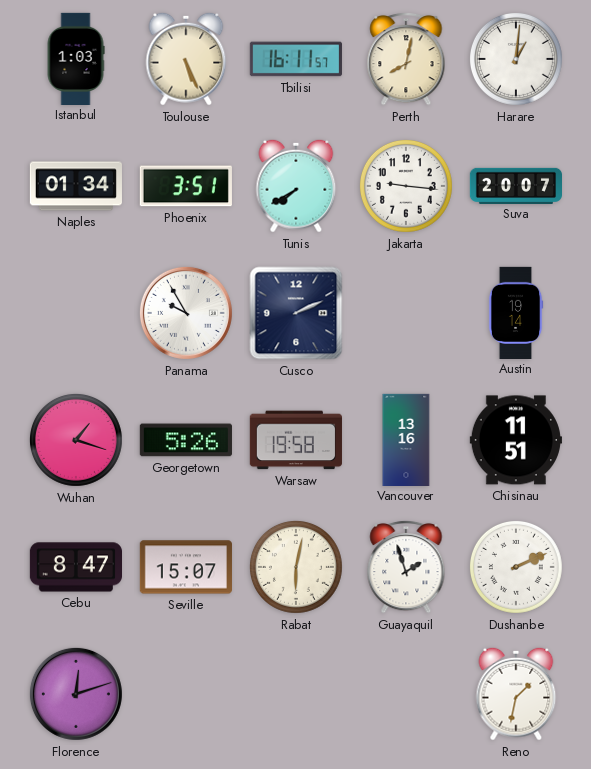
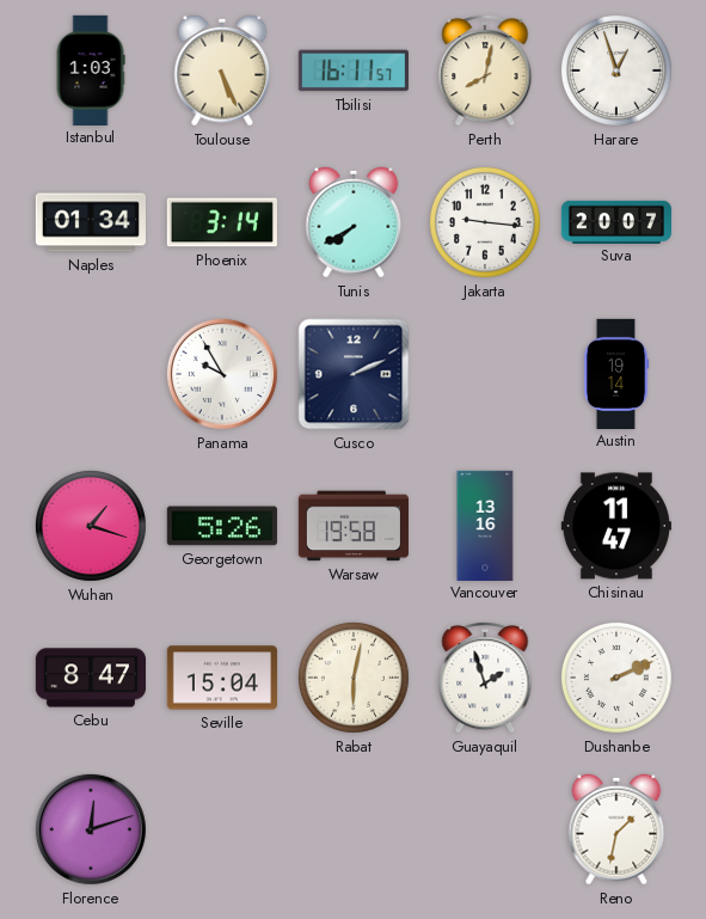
Harare: 1:01 -> 12:57
Phoenix: 3:51 -> 3:14
Chisinau: 11:51 -> 11:47
Seville: 15:07 -> 15:04
